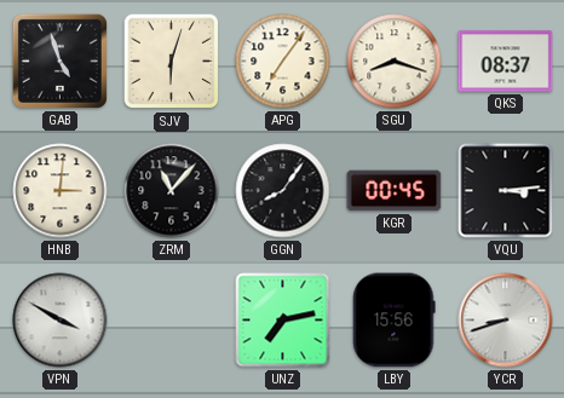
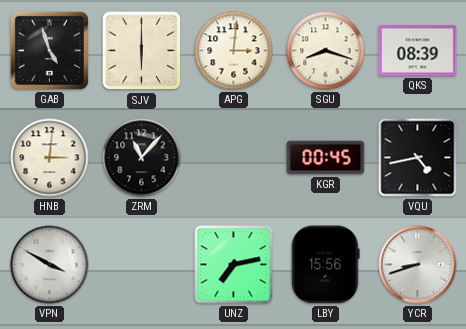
SJV: 6:03 -> 6:00
APG: 7:06 -> 3:01
QKS: 08:37 -> 08:39
GGN: 8:06 -> none
VQU: 3:14 -> 4:43
